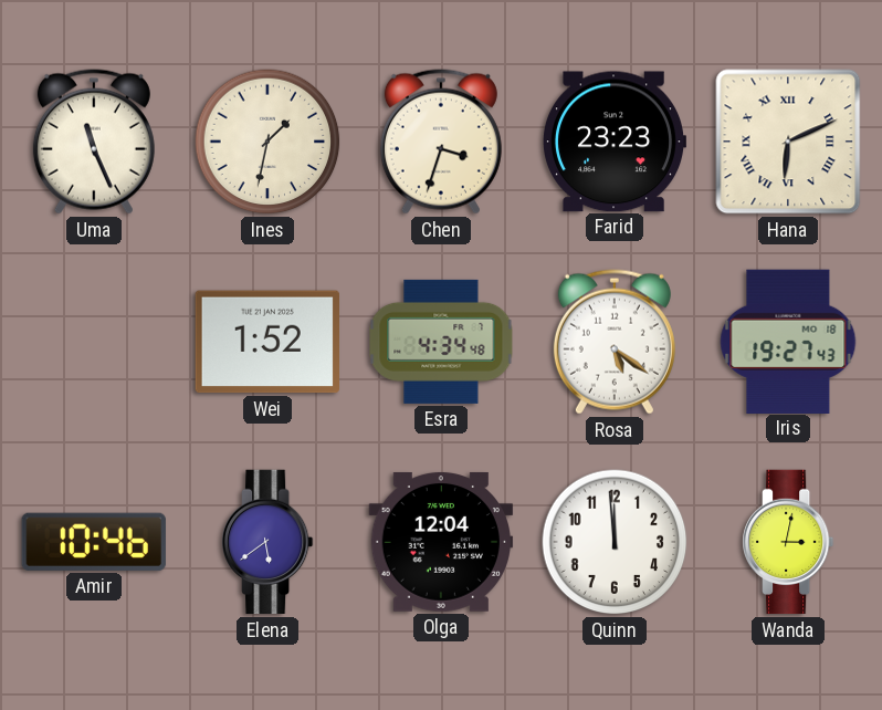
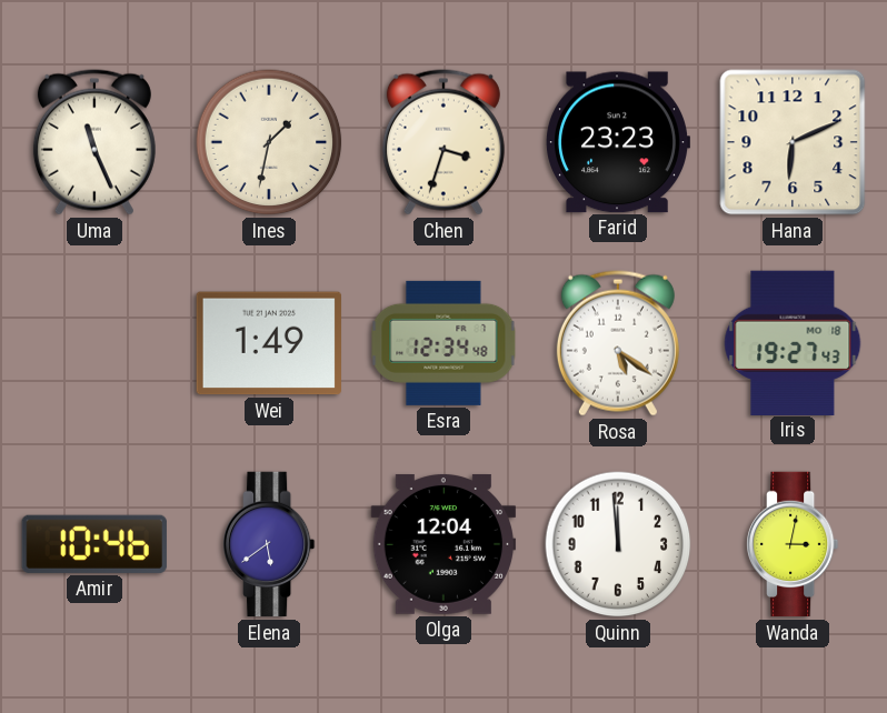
Hana numerals: Roman -> Arabic
Wei: 1:52 -> 1:49
Esra: 4:34 -> 12:34
